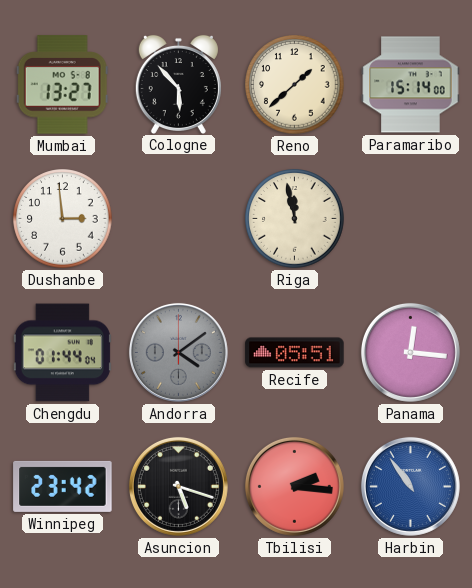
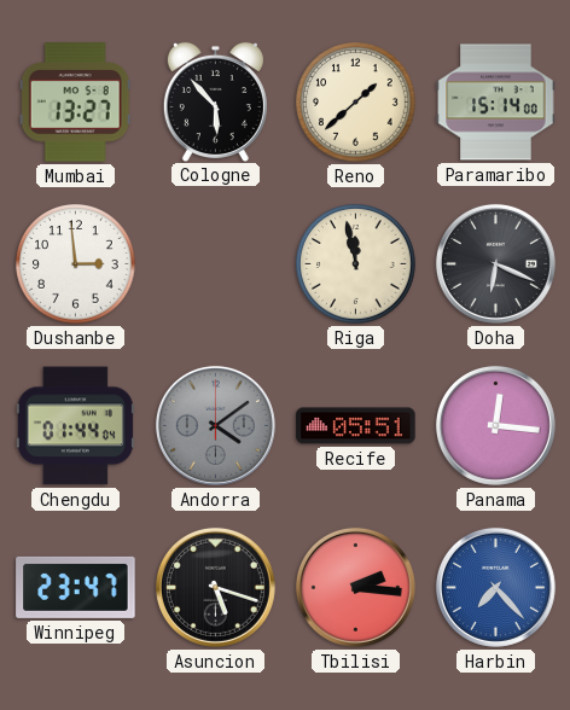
Doha: none -> 6:19
Winnipeg: 23:42 -> 23:47
Harbin: 10:54 -> 7:23
